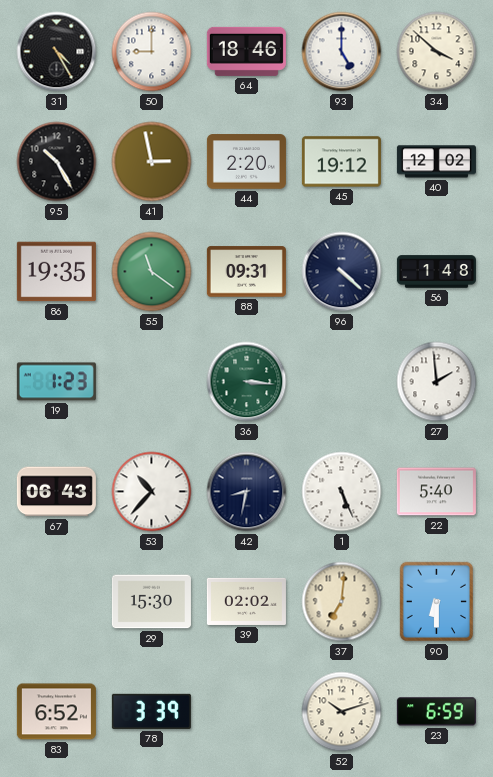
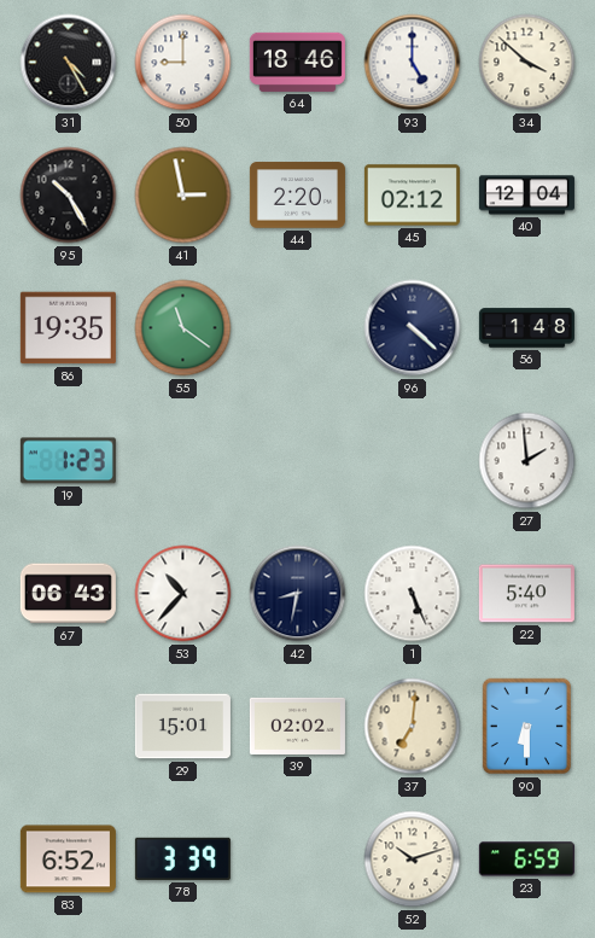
45: 19:12 -> 02:12
40: 12:02 -> 12:04
88: 09:31 -> none
36: 3:16 -> none
29: 15:30 -> 15:01
